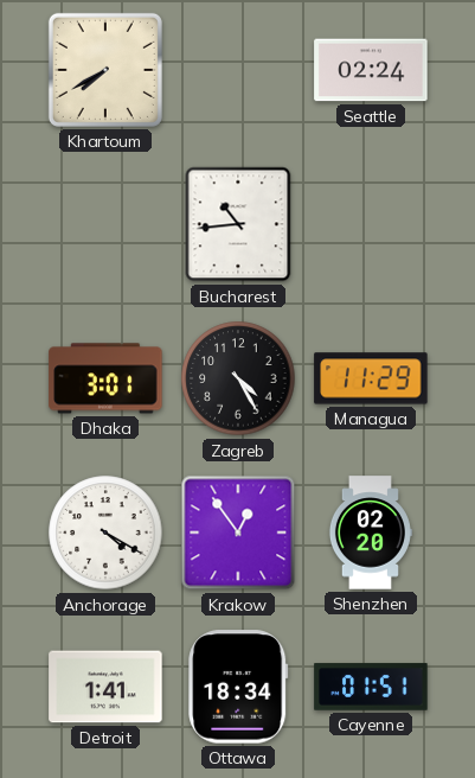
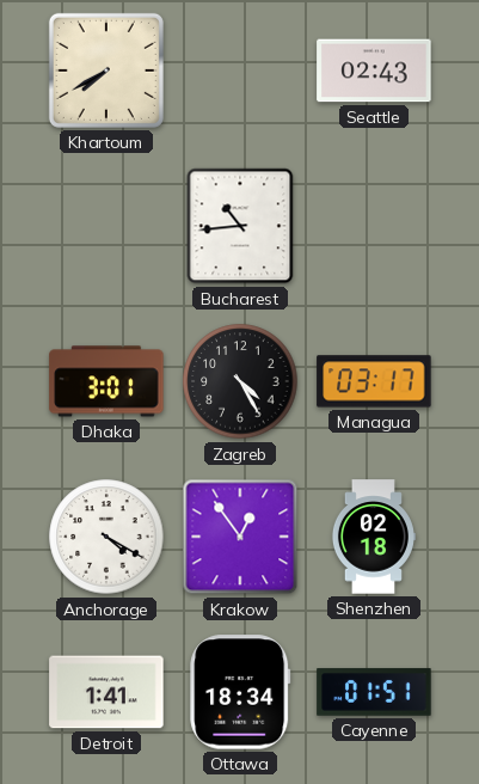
Seattle: 02:24 -> 02:43
Managua: 11:29 -> 03:17
Shenzhen: 02:20 -> 02:18
